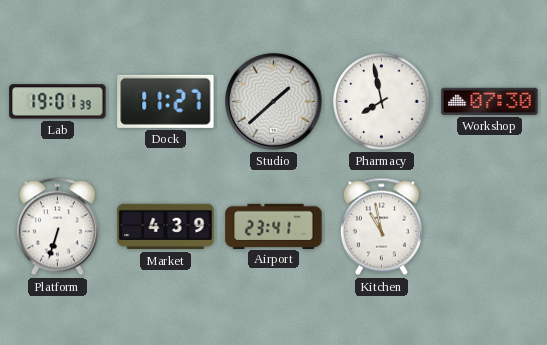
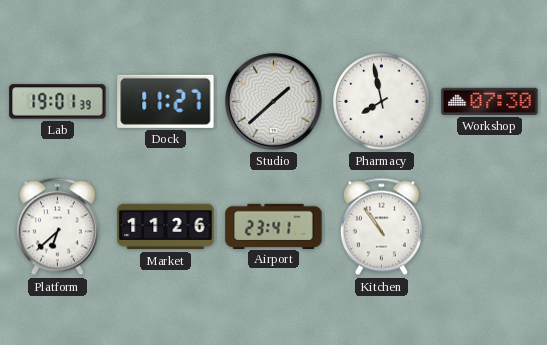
Platform: 6:33 -> 6:38
Market: 4:39 -> 11:26
Kitchen: 10:58 -> 10:54
